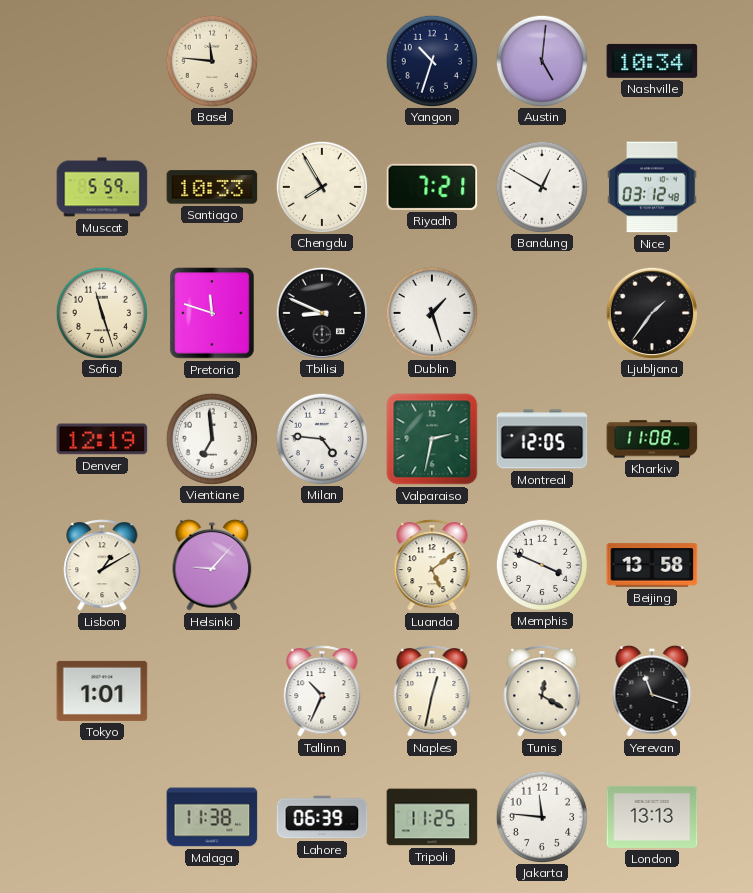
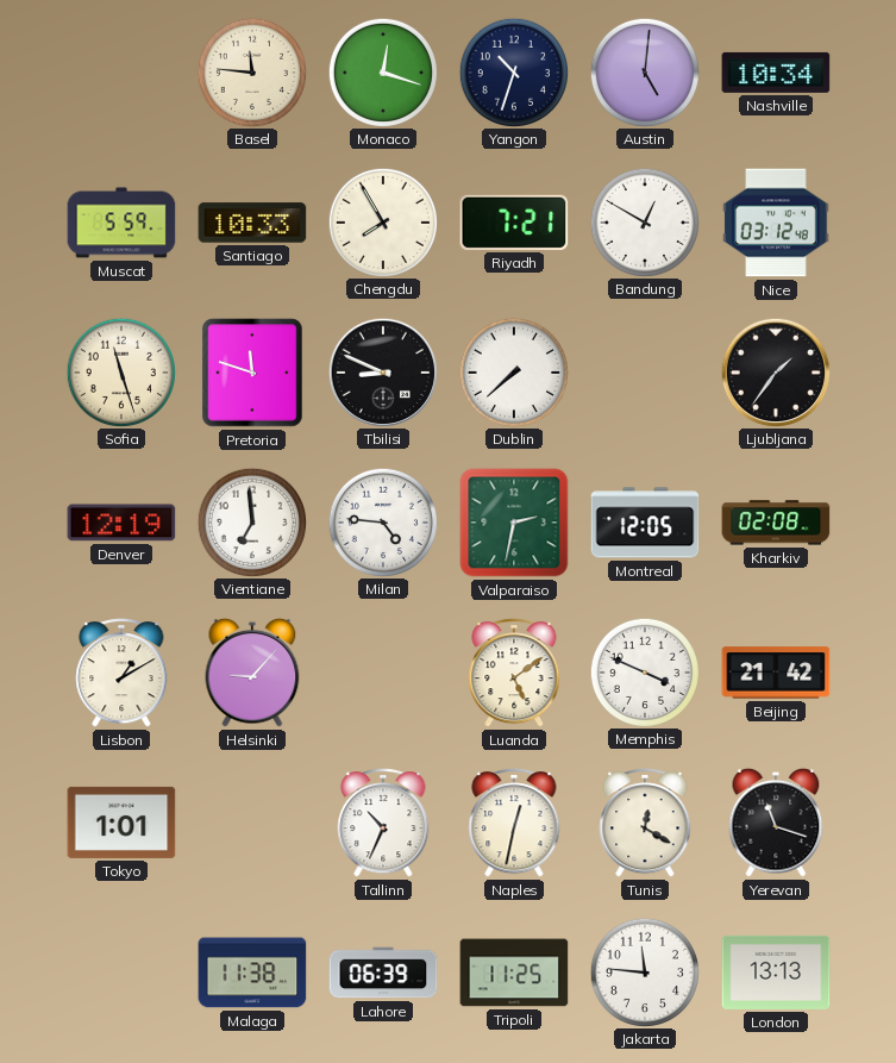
Monaco: none -> 12:18
Dublin: 1:27 -> 7:38
Kharkiv: 11:08 -> 02:08
Beijing: 13:58 -> 21:42
